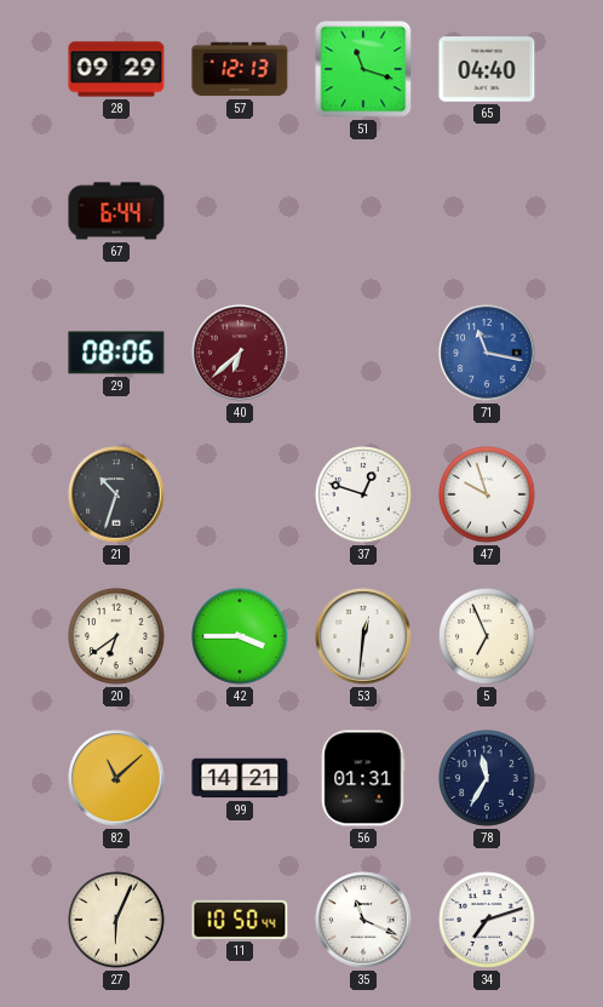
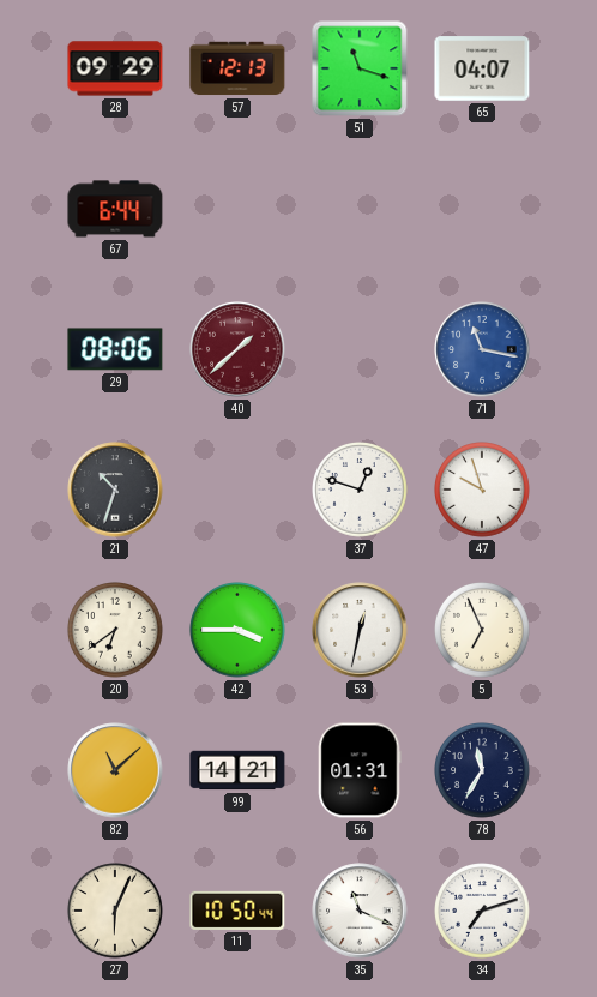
65: 04:40 -> 04:07
40: 6:38 -> 1:38
53: 12:31 -> 12:32
